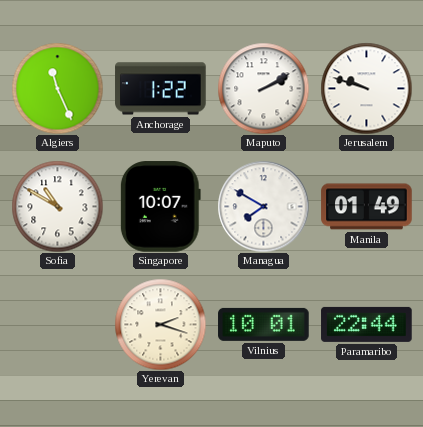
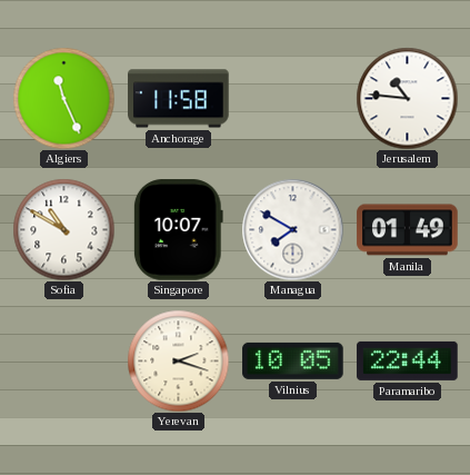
Anchorage: 1:22 -> 11:58
Maputo: 2:10 -> none
Jerusalem: 9:48 -> 10:46
Vilnius: 10:01 -> 10:05
